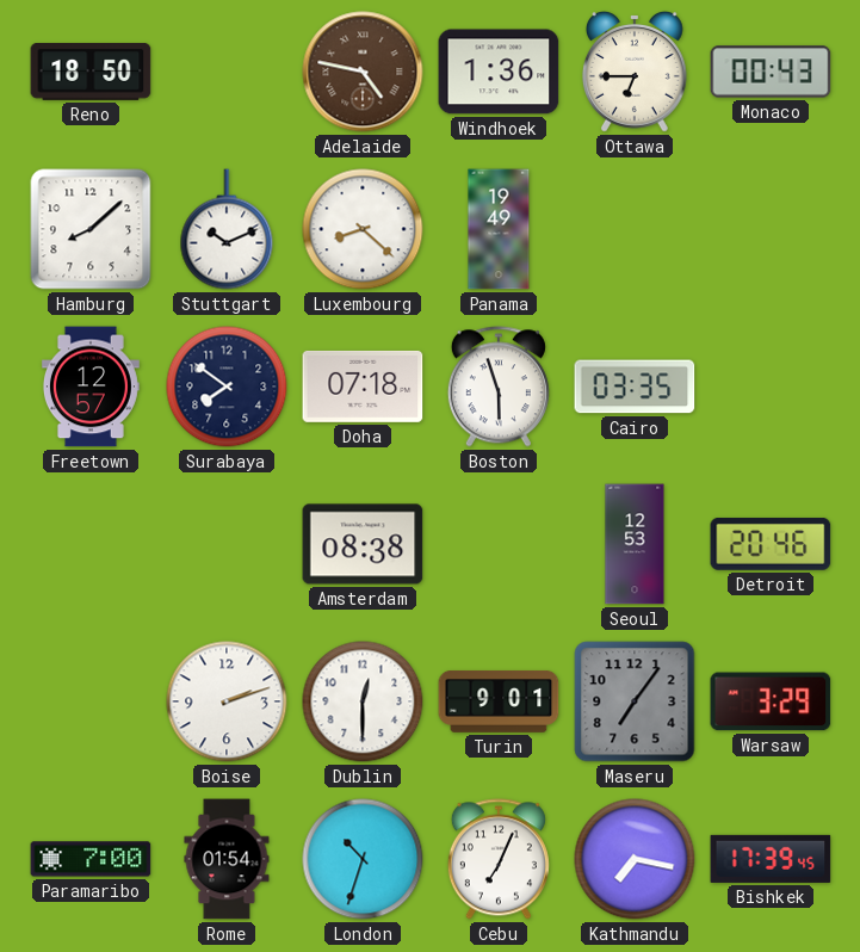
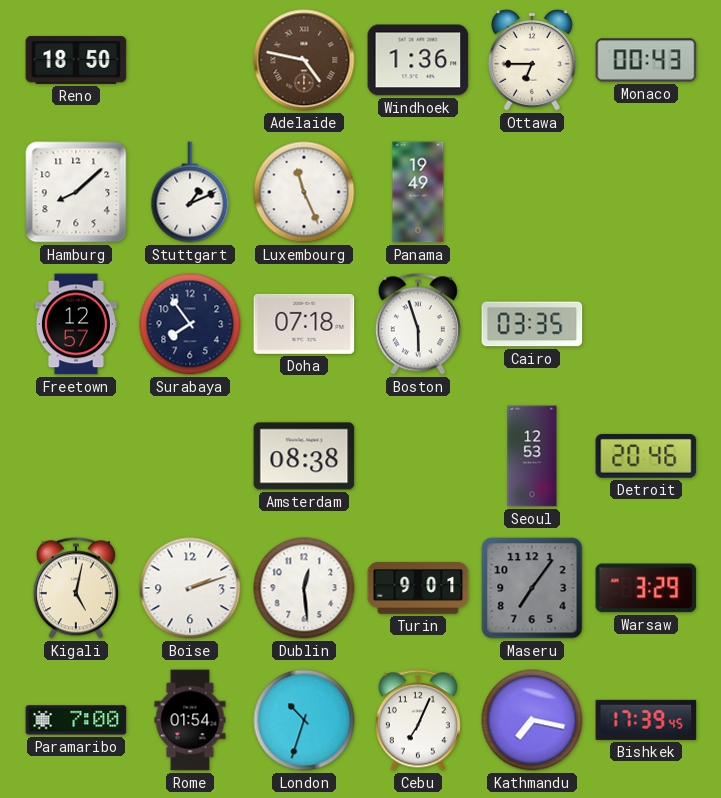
Stuttgart: 10:11 -> 1:11
Luxembourg: 8:22 -> 11:26
Surabaya: 7:51 -> 7:54
Kigali: none -> 5:02
Dublin: 12:30 -> 12:29
